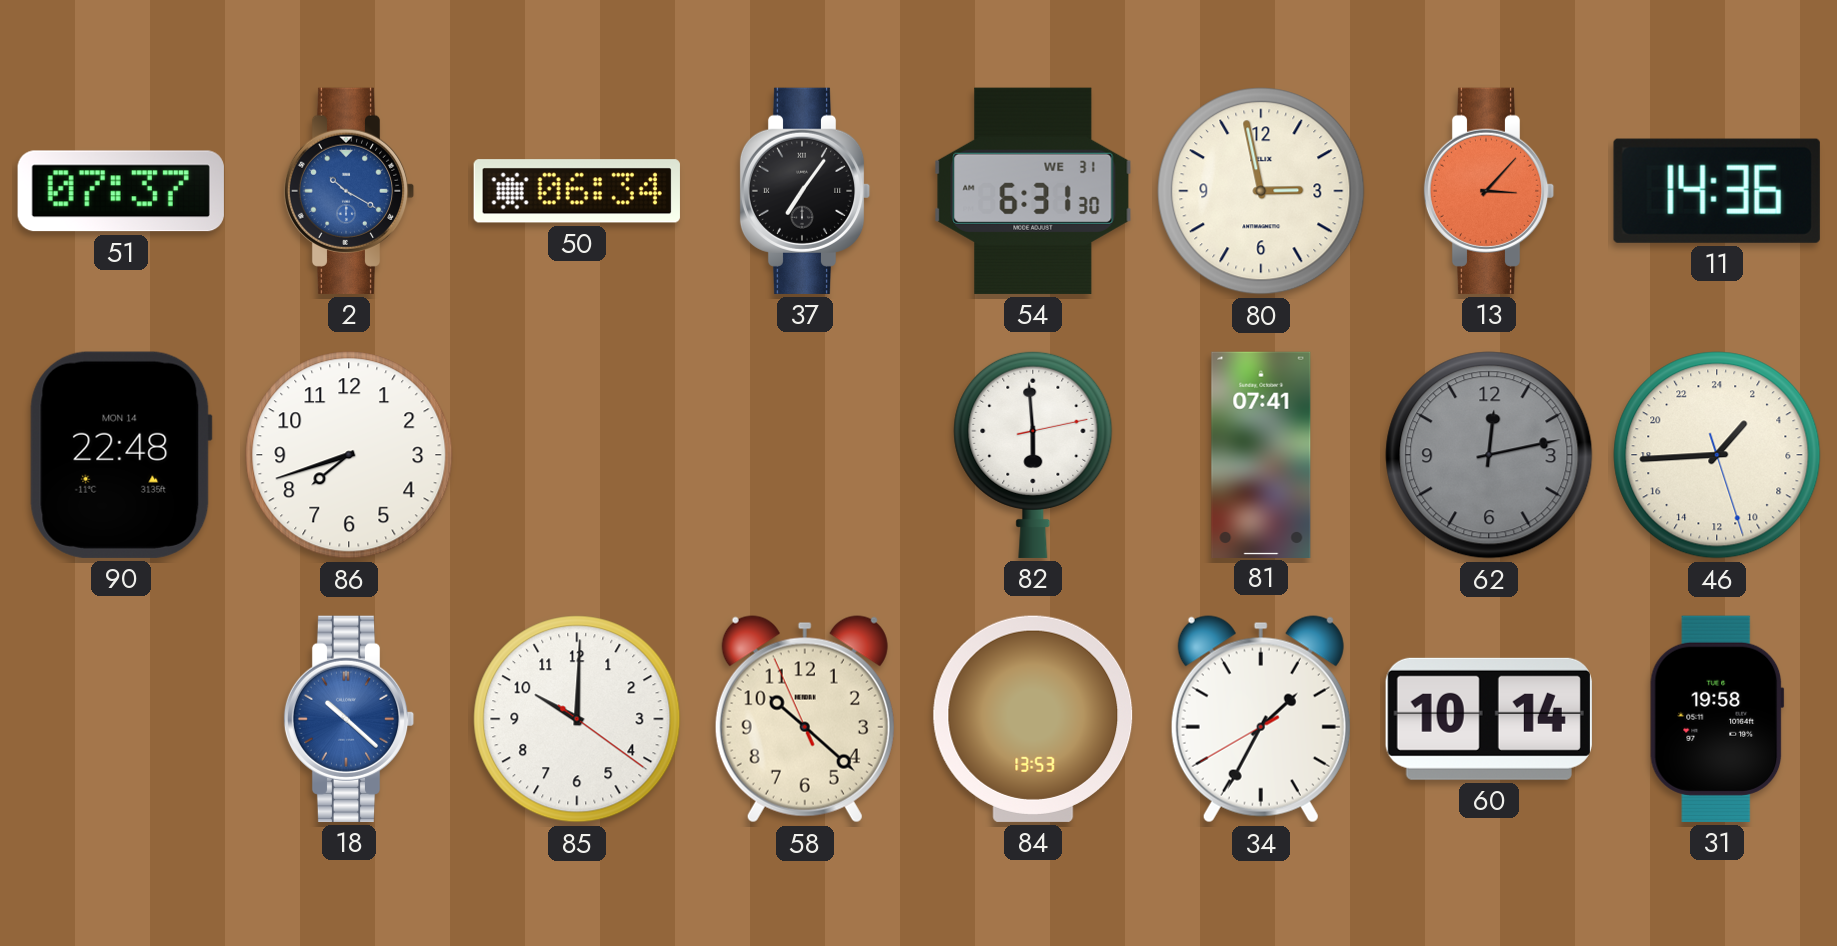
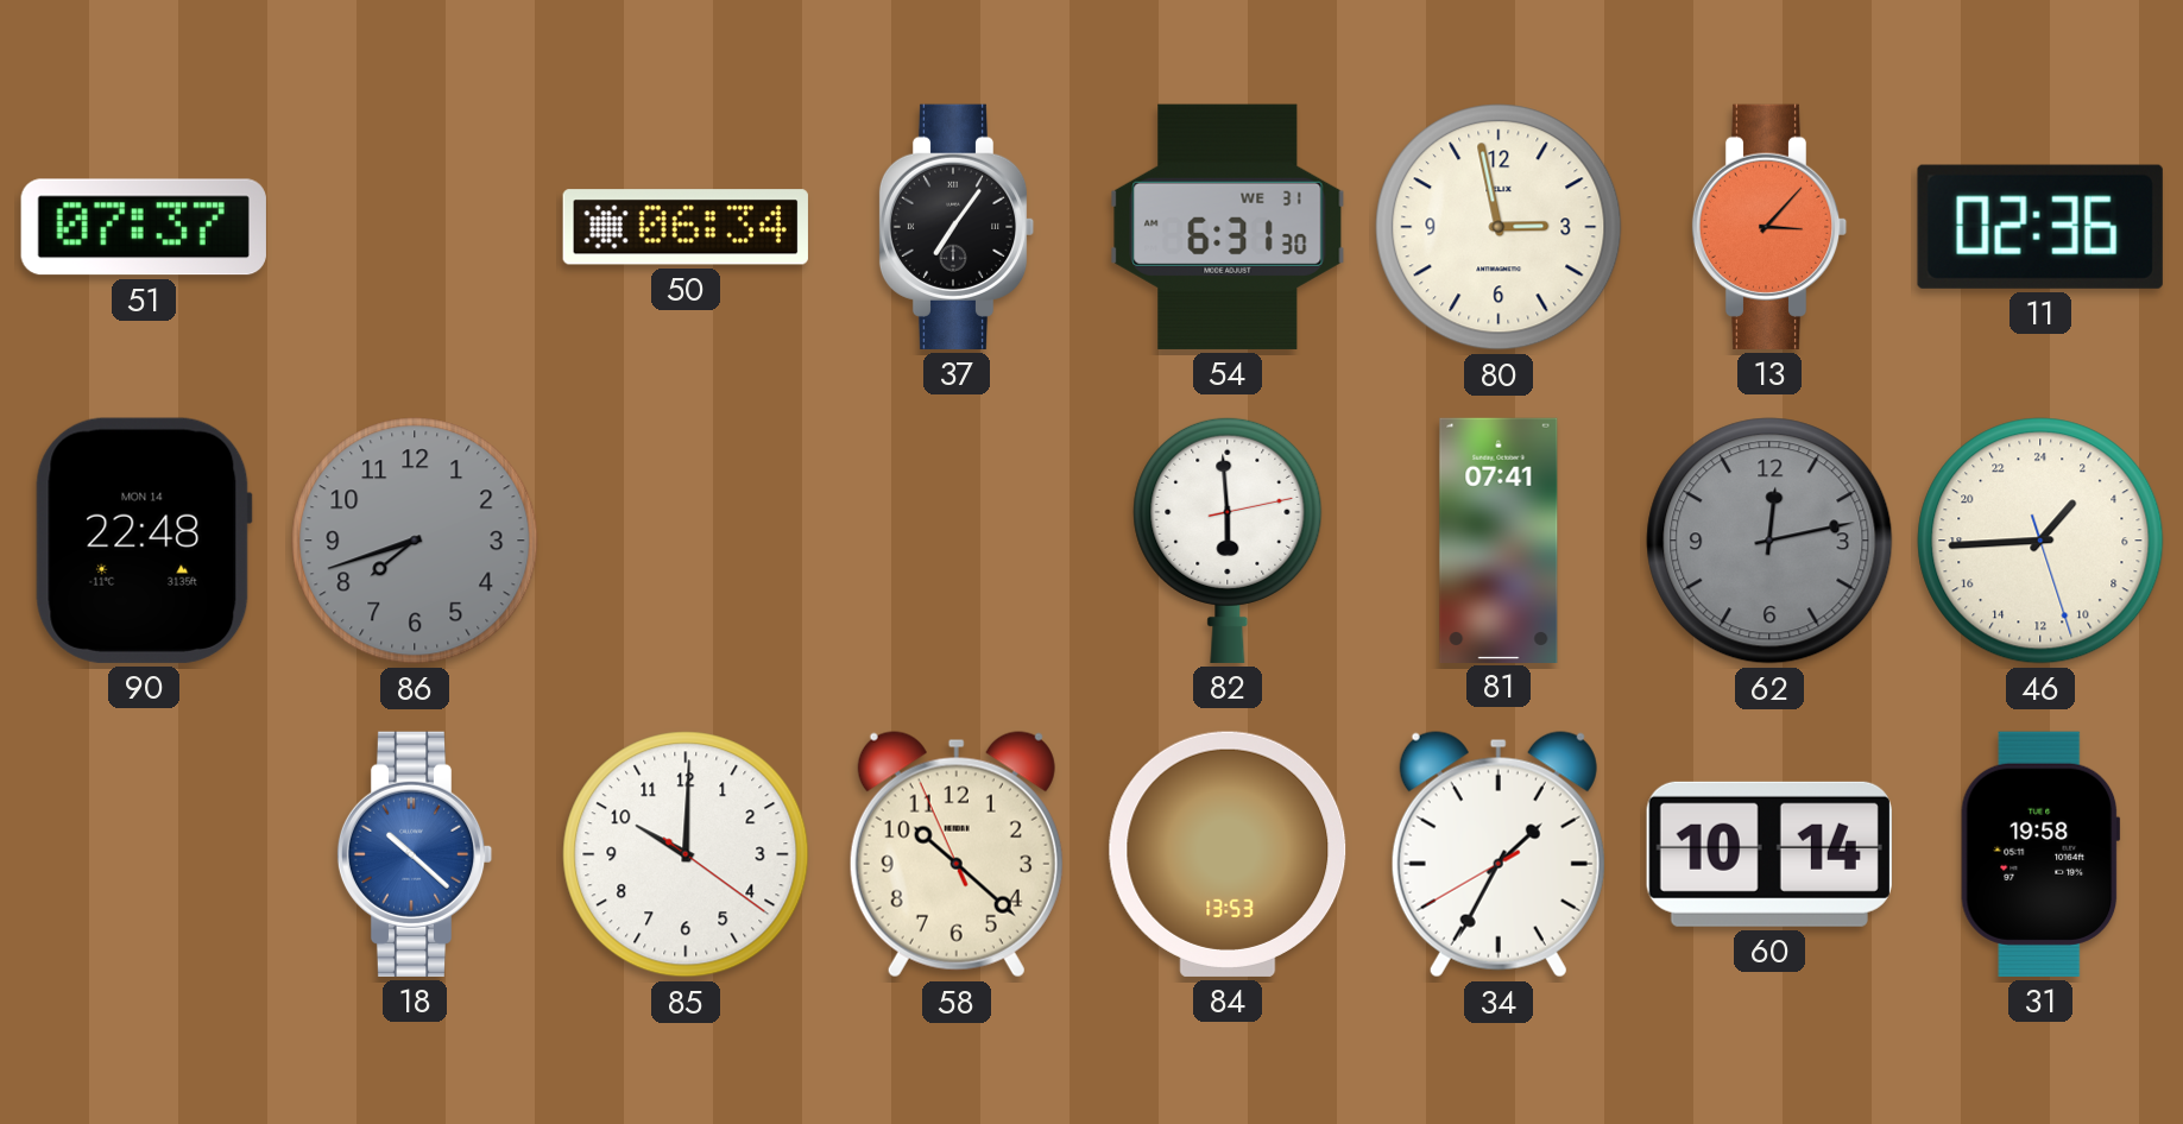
2: 10:20 -> none
11: 14:36 -> 02:36
86 dial: white -> grey
